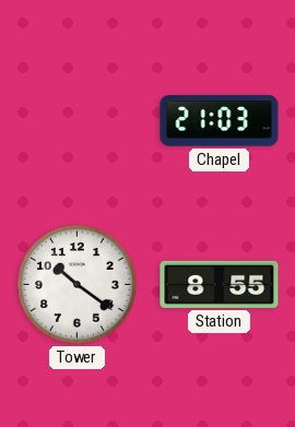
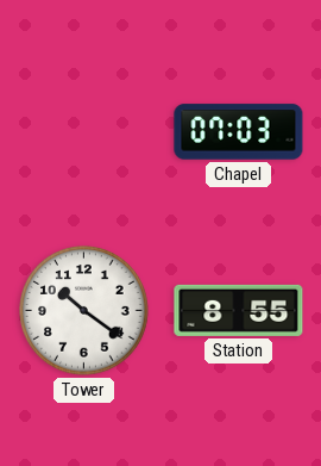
Chapel: 21:03 -> 07:03
